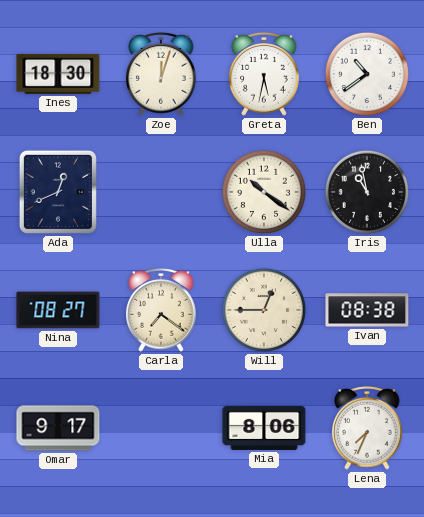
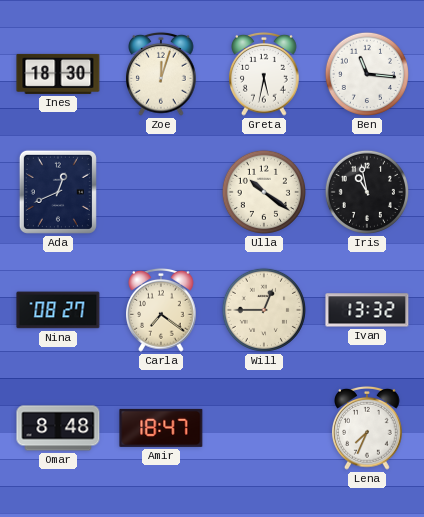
Ben: 10:39 -> 11:16
Ivan: 08:38 -> 13:32
Omar: 9:17 -> 8:48
Amir: none -> 18:47
Mia: 8:06 -> none
